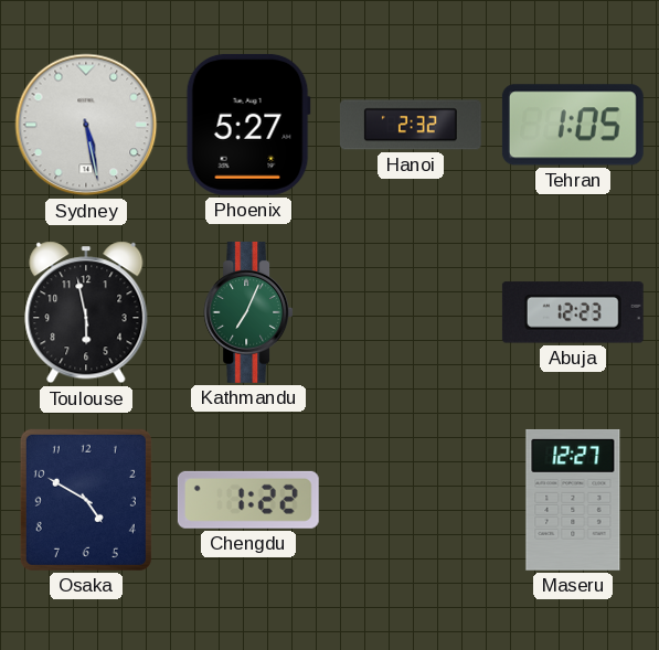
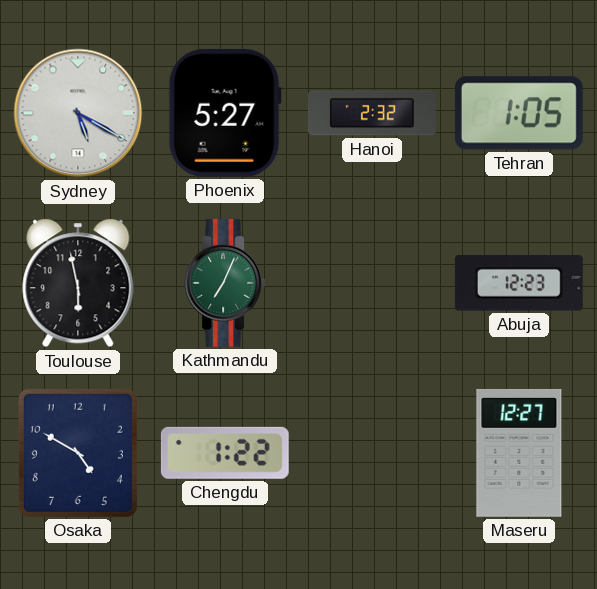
Sydney: 5:28 -> 5:20
